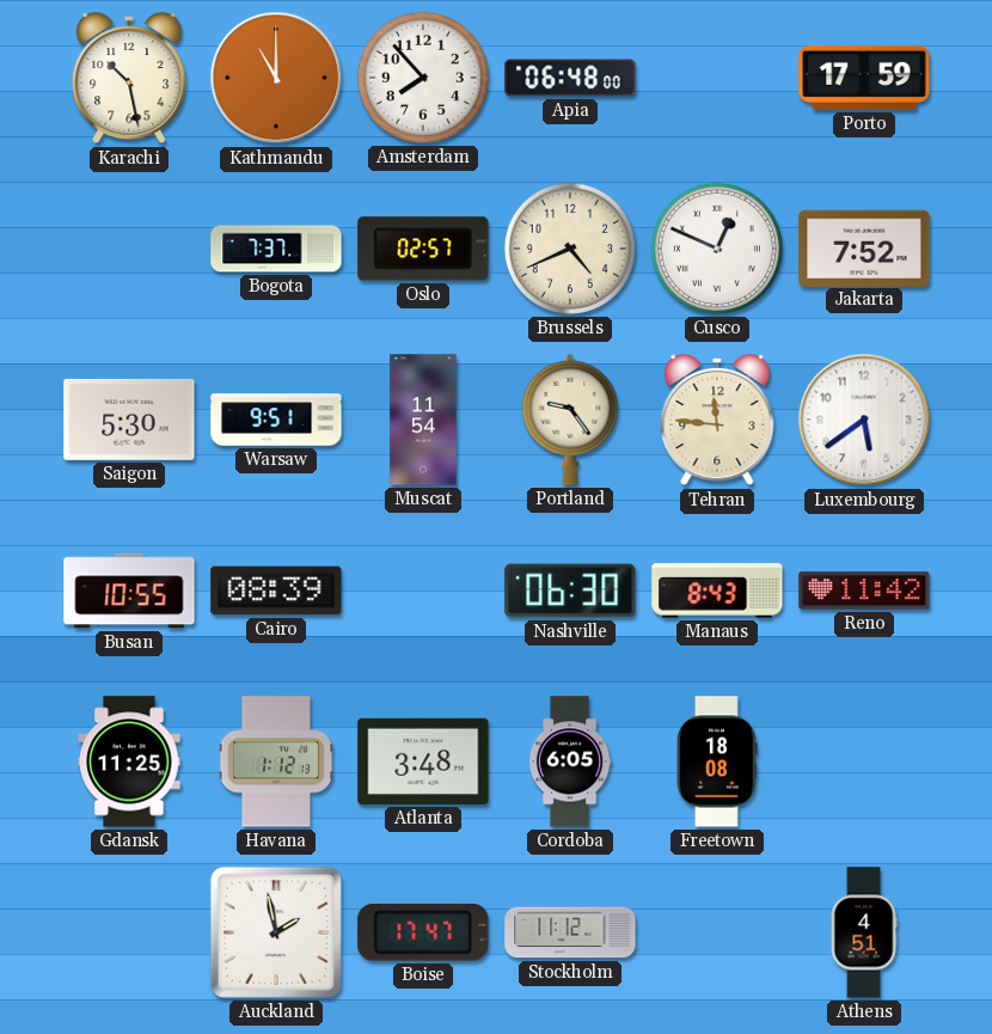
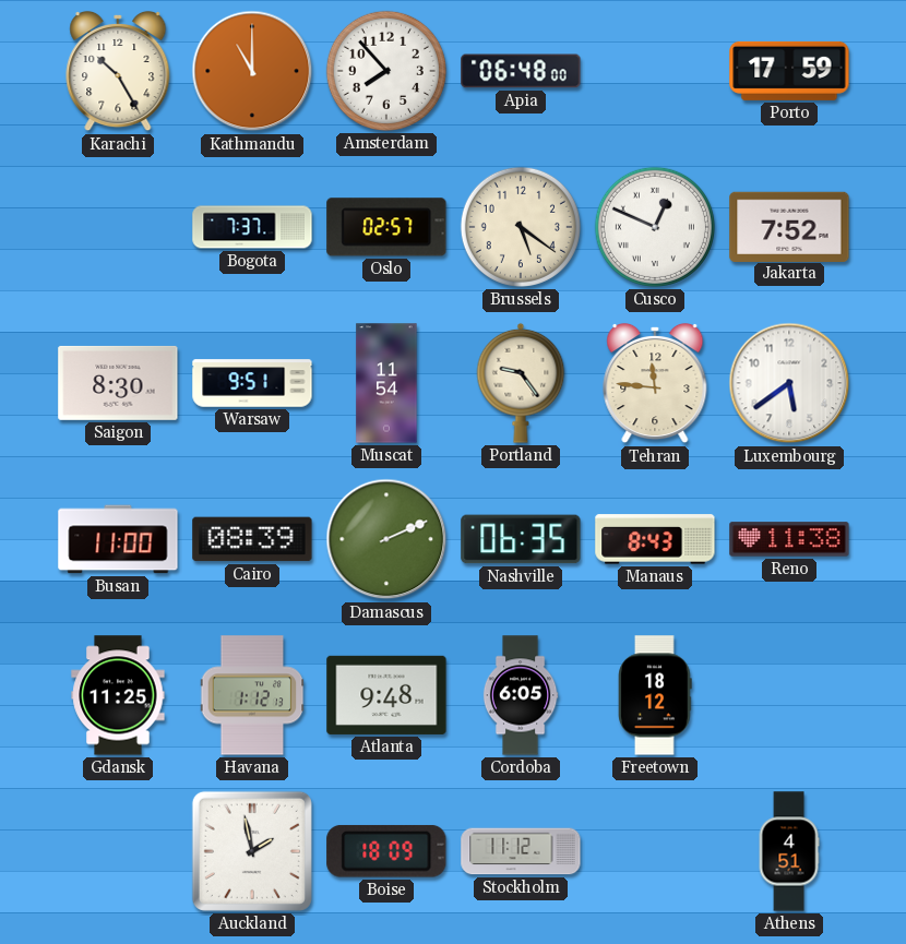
Karachi: 10:28 -> 10:25
Brussels: 4:41 -> 5:21
Saigon: 5:30 -> 8:30
Busan: 10:55 -> 11:00
Damascus: none -> 2:11
Nashville: 06:30 -> 06:35
Reno: 11:42 -> 11:38
Atlanta: 3:48 -> 9:48
Freetown: 18:08 -> 18:12
Boise: 17:47 -> 18:09
